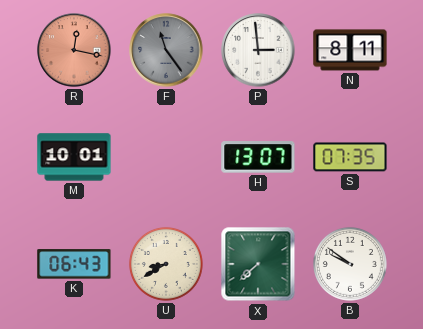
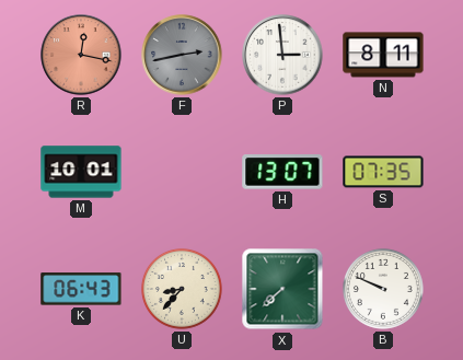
F: 11:24 -> 2:43
U: 8:40 -> 8:37
B: 9:51 -> 9:49
